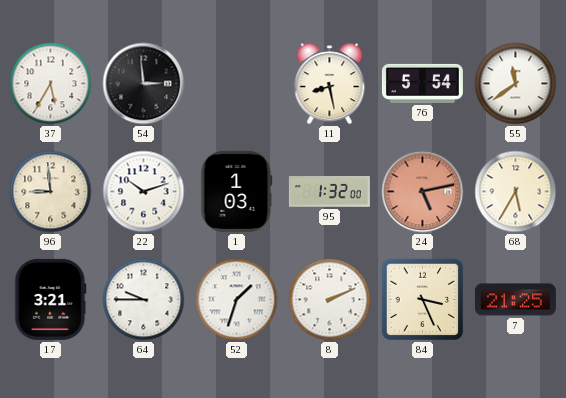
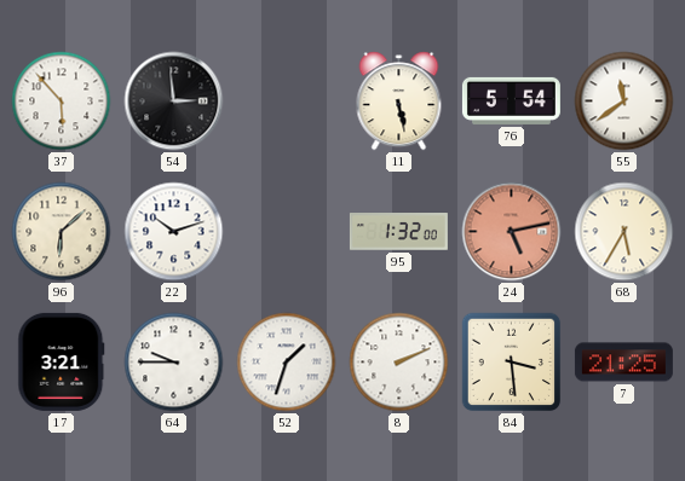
37: 5:35 -> 5:53
11: 8:28 -> 5:28
96: 8:59 -> 6:08
1: 1:03 -> none
84: 3:26 -> 3:29
